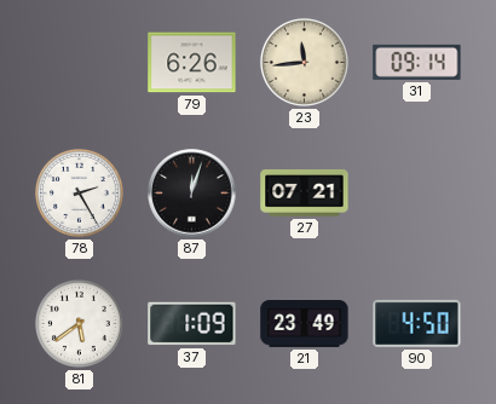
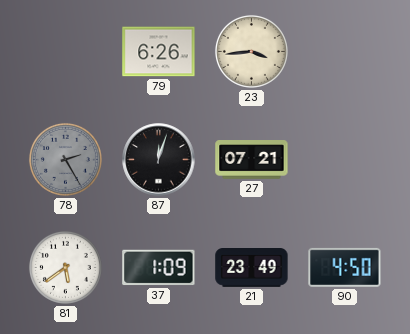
23: 11:44 -> 3:44
31: 09:14 -> none
78 dial: white -> grey
